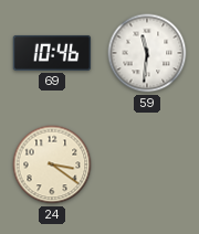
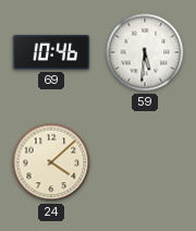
59: 11:31 -> 5:31
24: 3:21 -> 4:08
